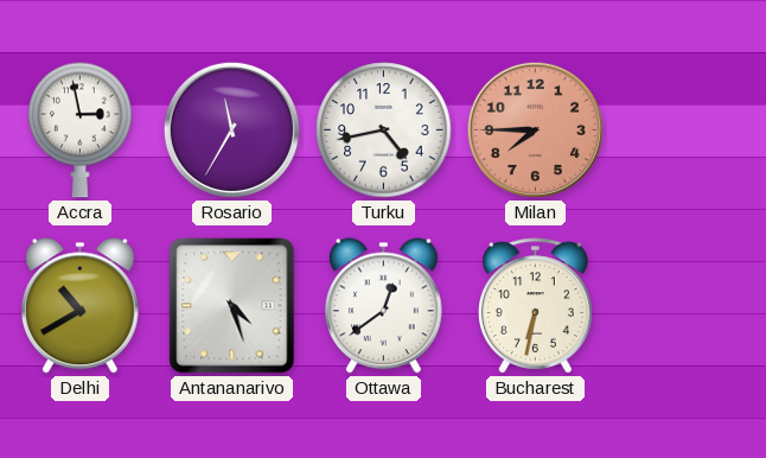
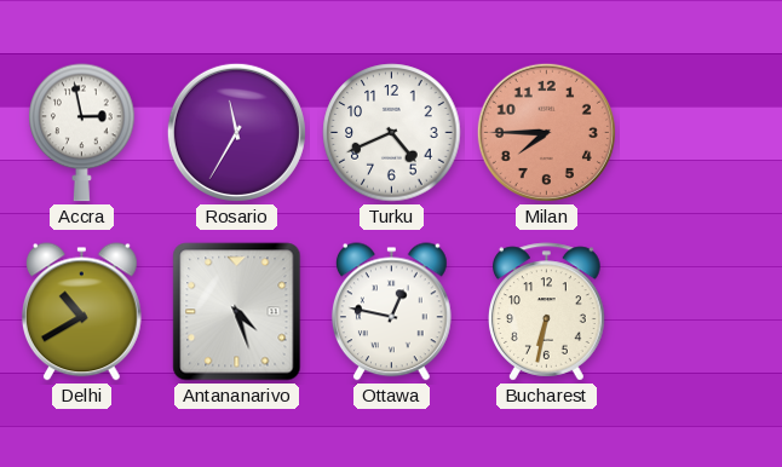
Turku: 4:43 -> 4:41
Ottawa: 12:39 -> 12:47
